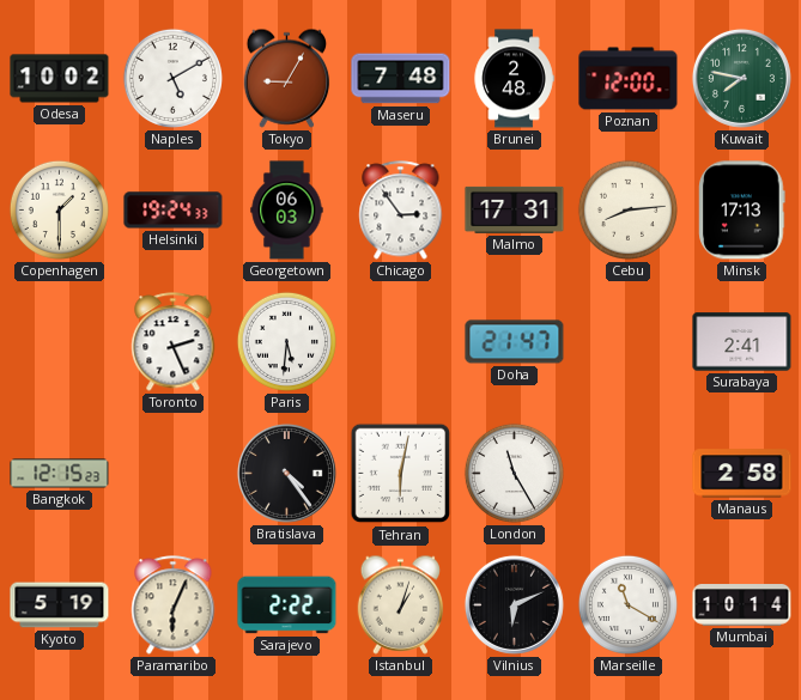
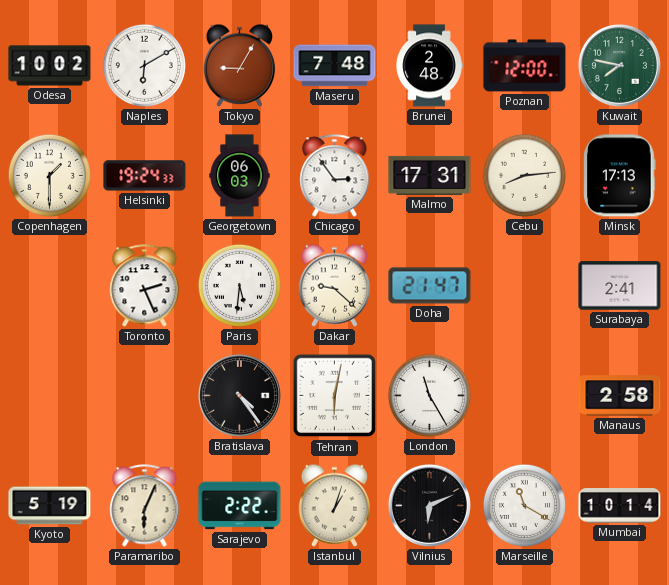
Naples: 5:10 -> 6:10
Dakar: none -> 9:22
Bangkok: 12:15 -> none
